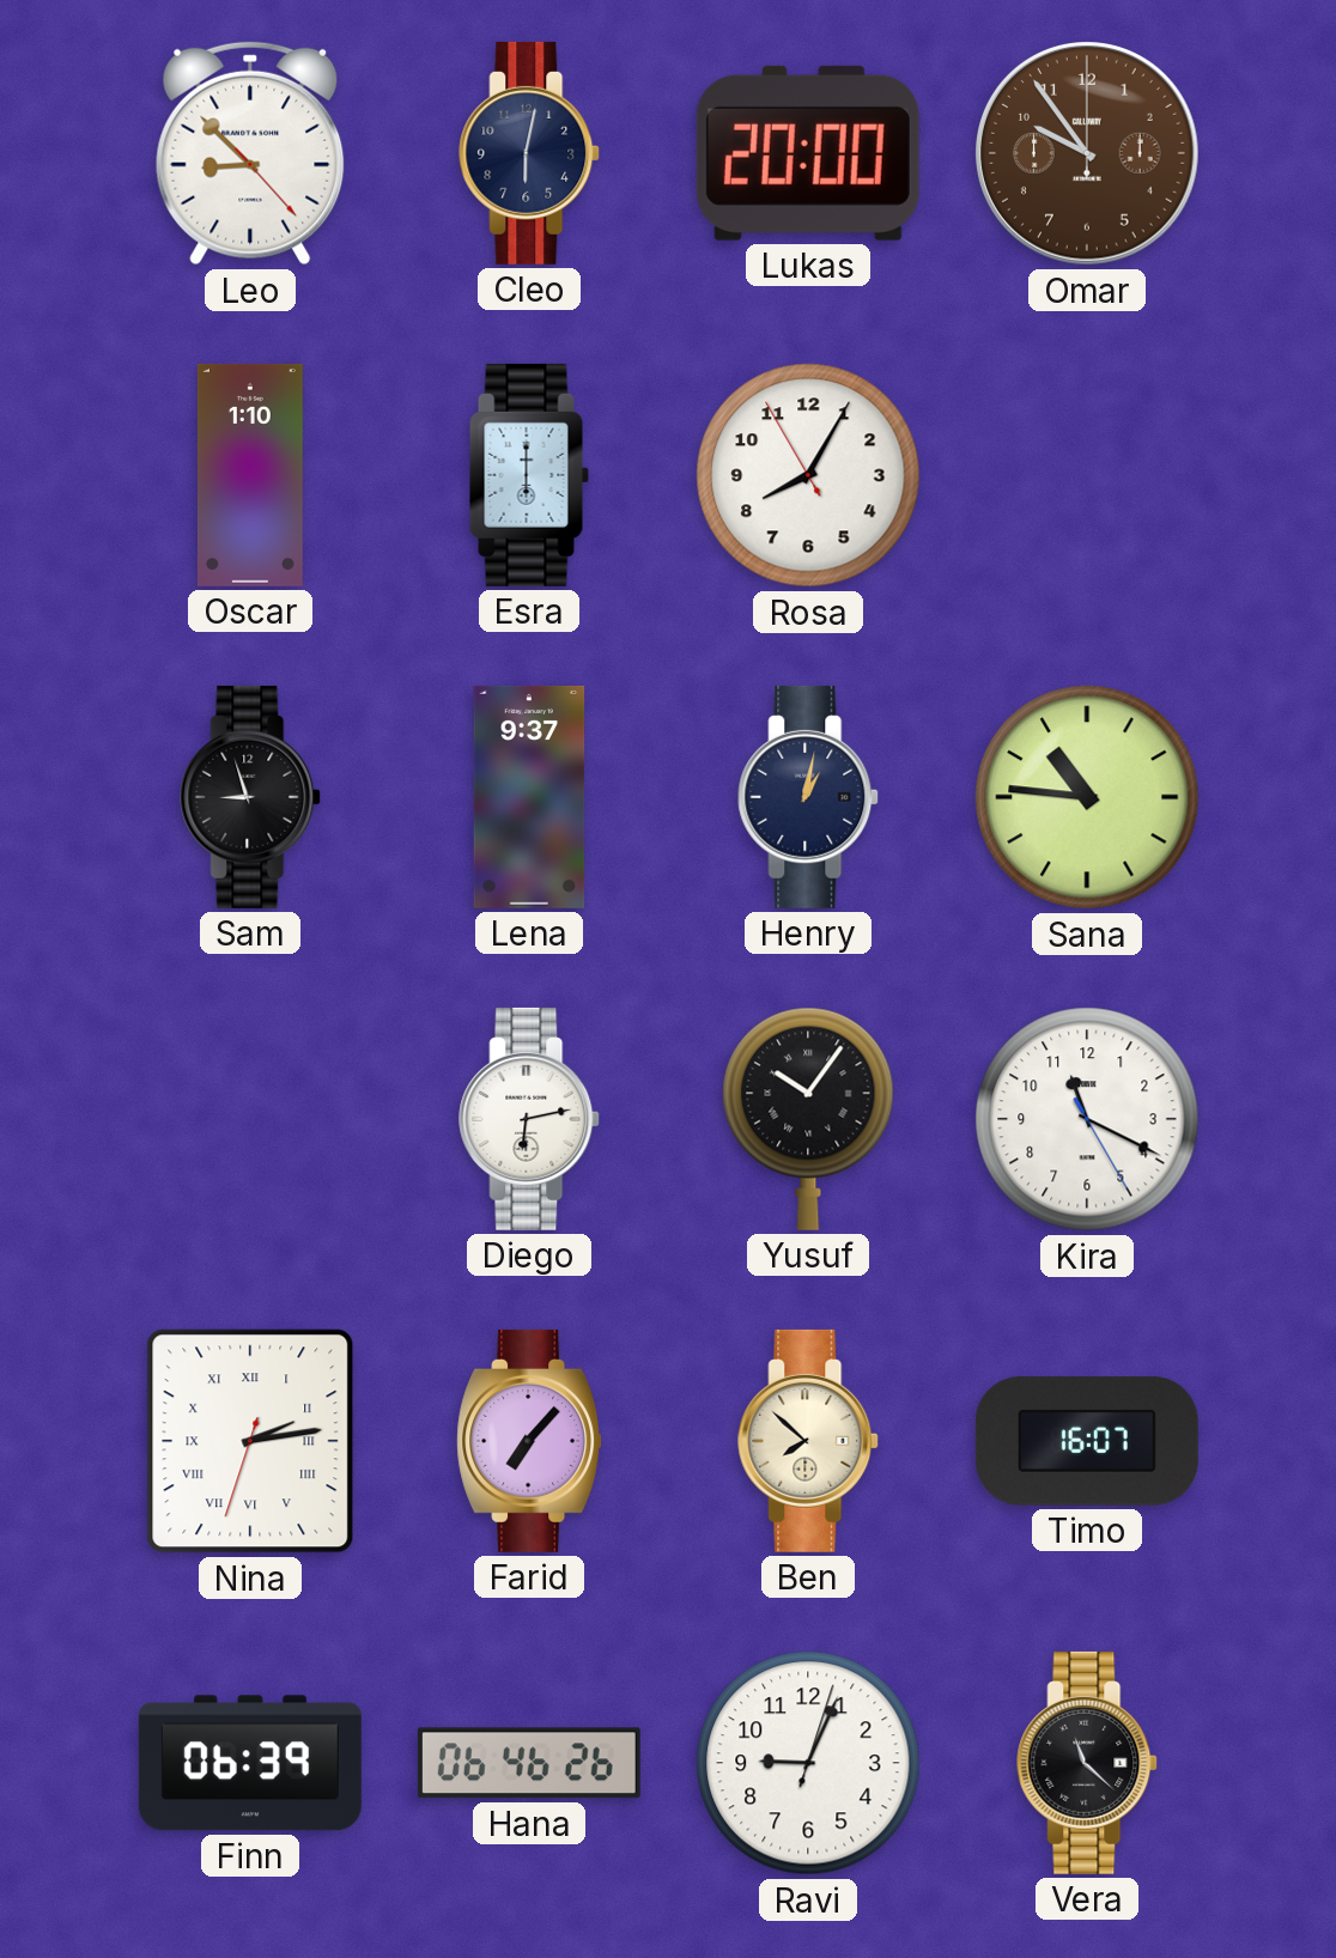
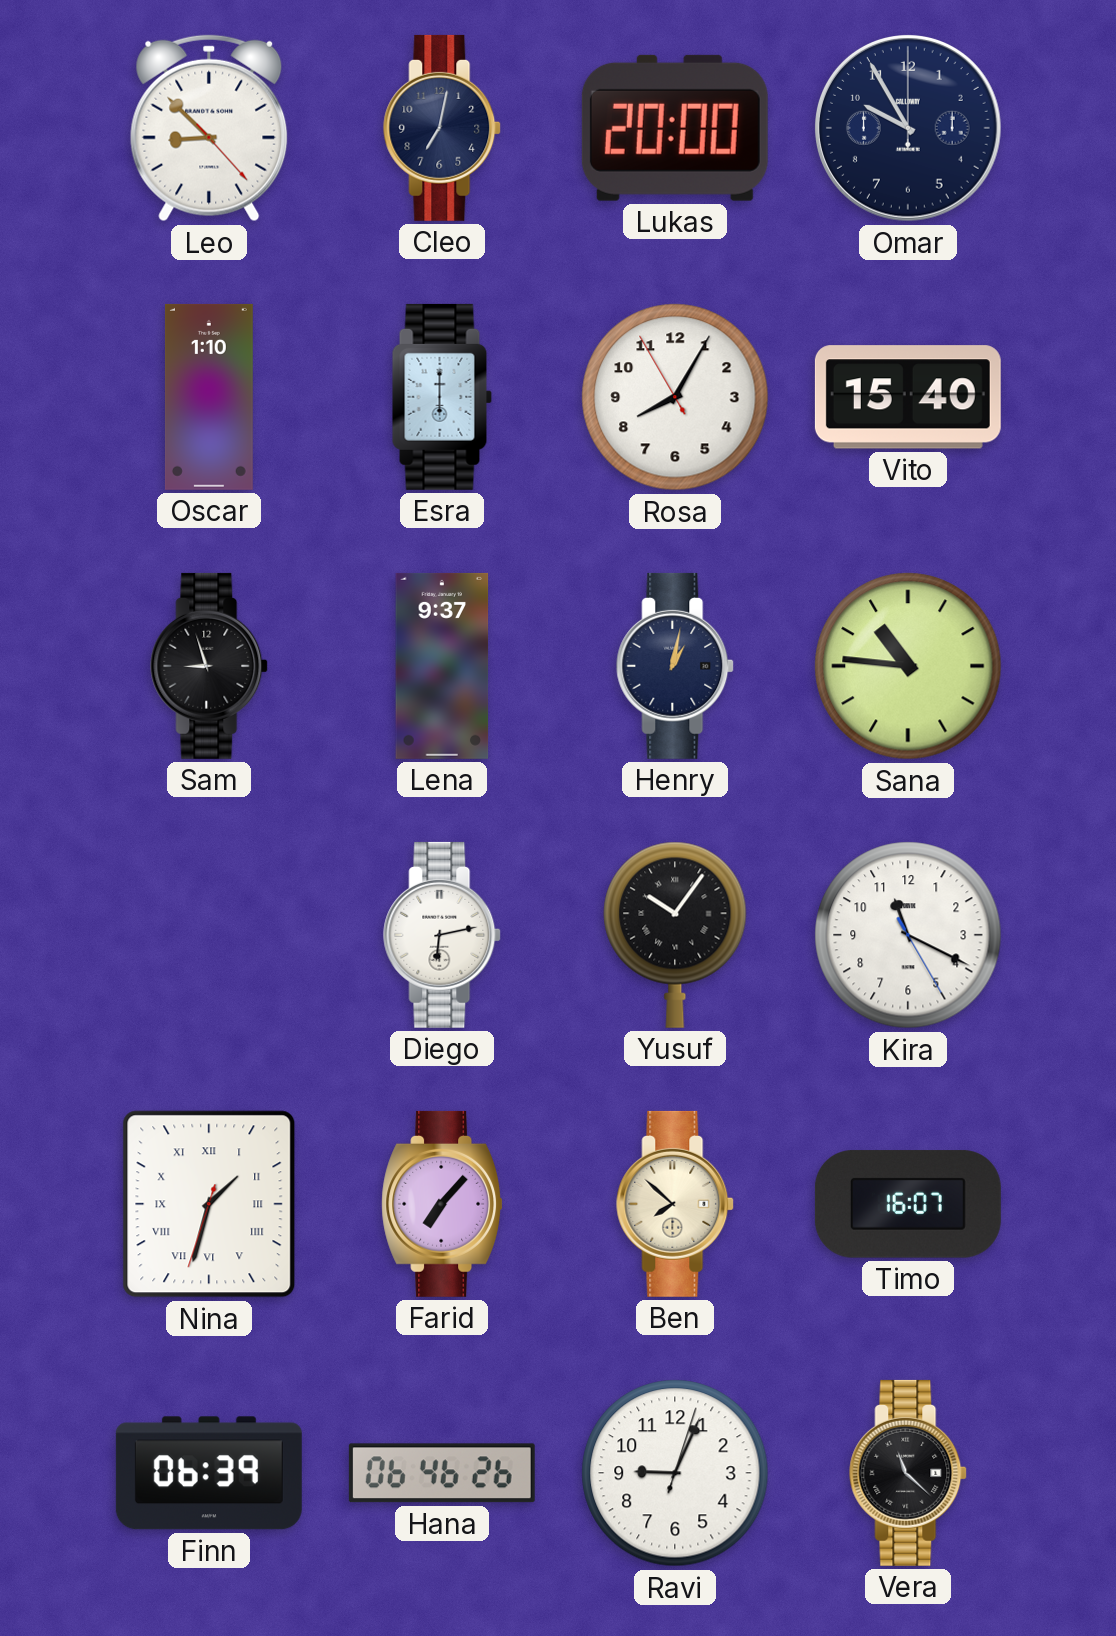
Cleo: 6:02 -> 7:02
Omar: 9:54 -> 9:55
Omar dial: brown -> navy
Vito: none -> 15:40
Nina: 2:13 -> 1:32
